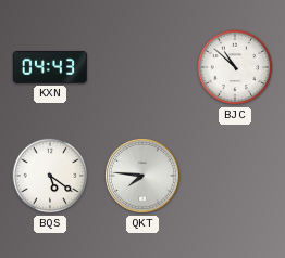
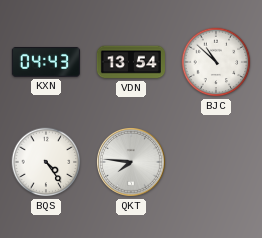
VDN: none -> 13:54
BQS: 5:21 -> 4:24
